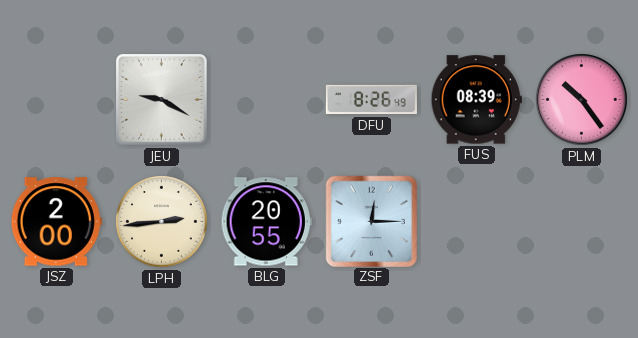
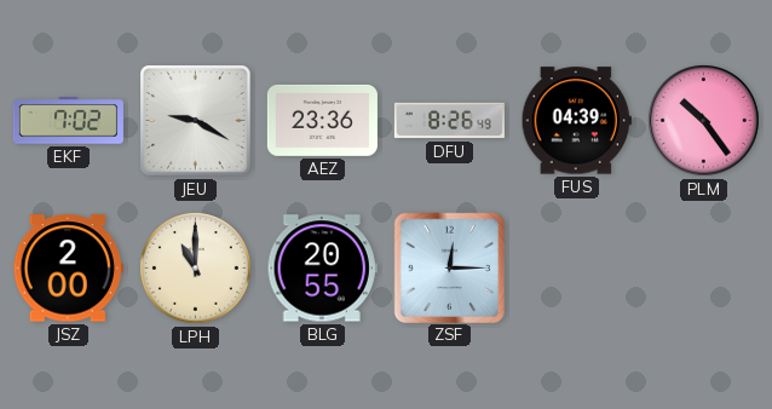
EKF: none -> 7:02
AEZ: none -> 23:36
FUS: 08:39 -> 04:39
LPH: 2:44 -> 11:00
